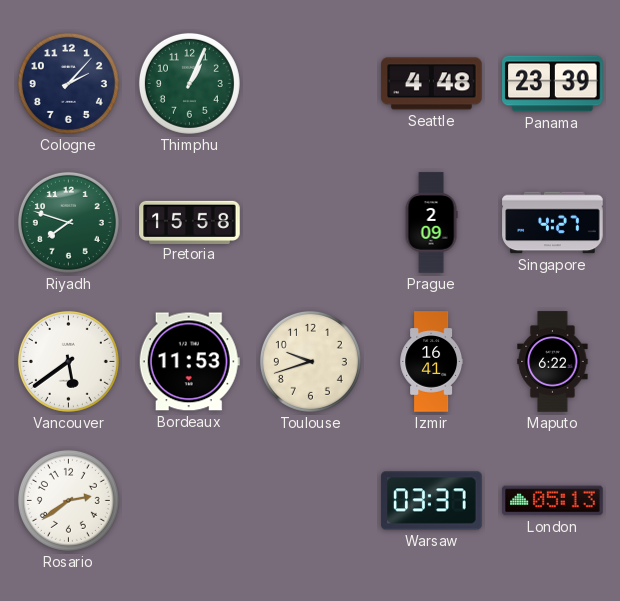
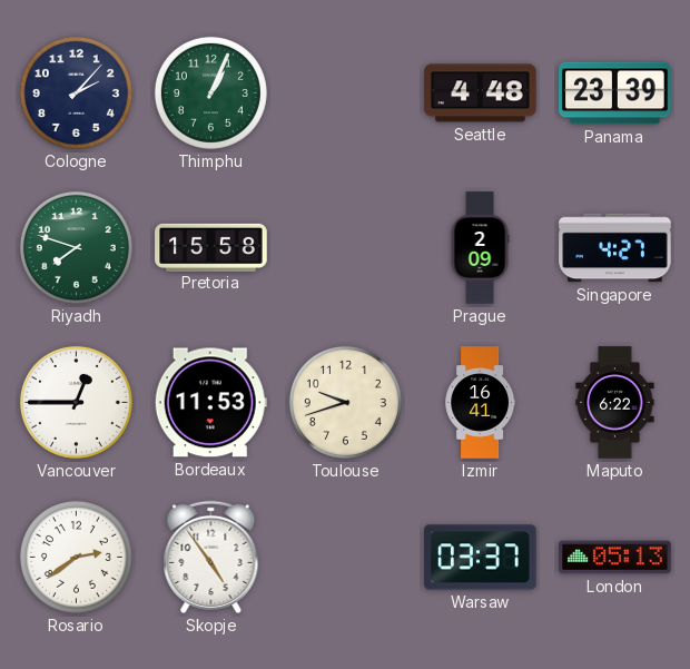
Vancouver: 5:39 -> 12:45
Skopje: none -> 4:54
